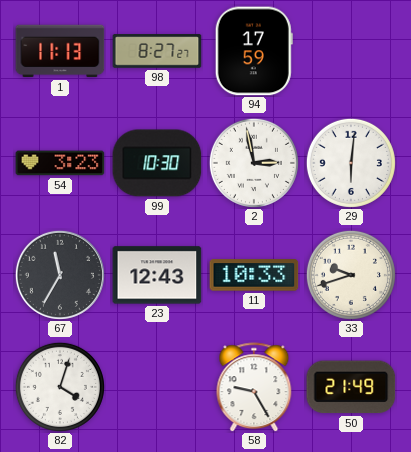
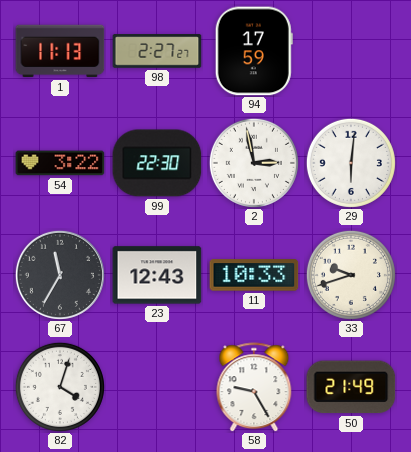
98: 8:27 -> 2:27
54: 3:23 -> 3:22
99: 10:30 -> 22:30
